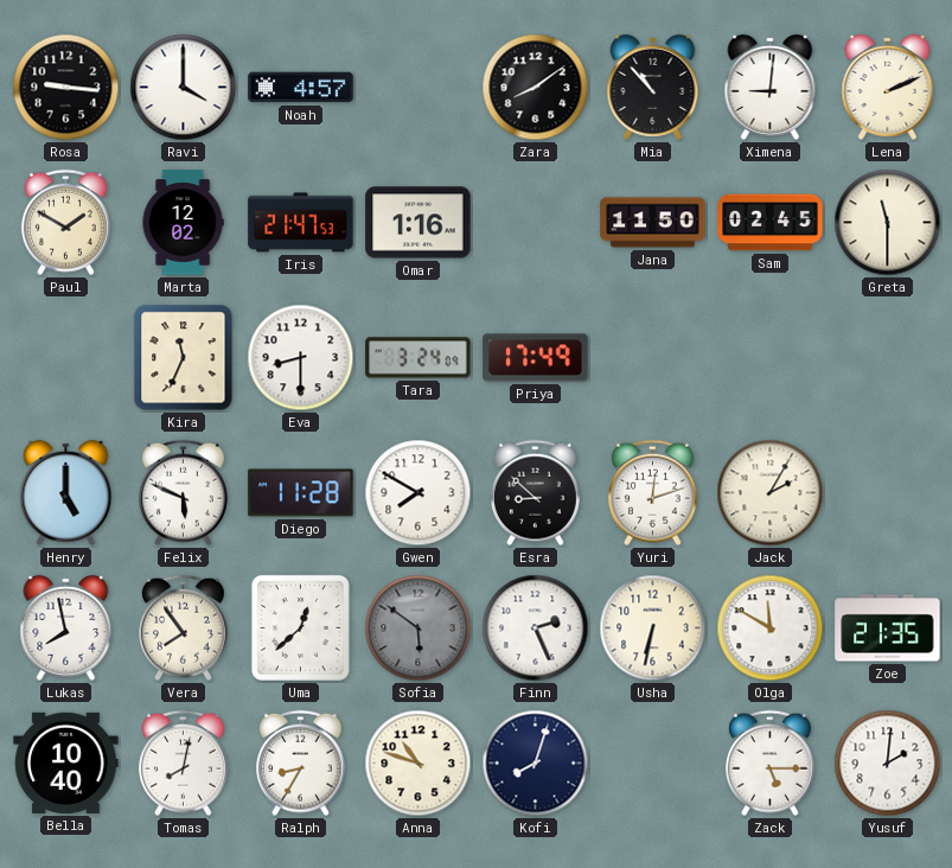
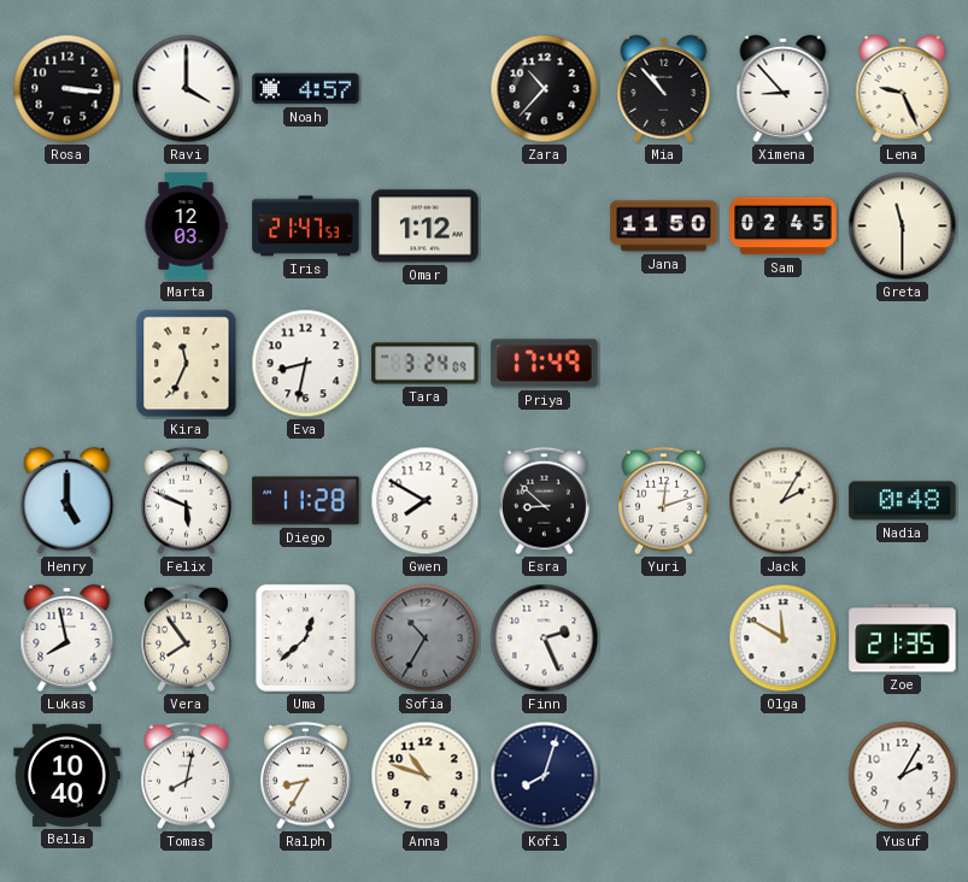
Rosa: 9:16 -> 3:16
Zara: 8:09 -> 10:37
Ximena: 9:01 -> 8:53
Lena: 2:11 -> 9:26
Paul: 1:50 -> none
Marta: 12:02 -> 12:03
Omar: 1:16 -> 1:12
Eva: 8:30 -> 8:32
Nadia: none -> 0:48
Sofia: 5:51 -> 10:35
Usha: 6:32 -> none
Zack: 5:15 -> none
Yusuf: 2:01 -> 2:05
